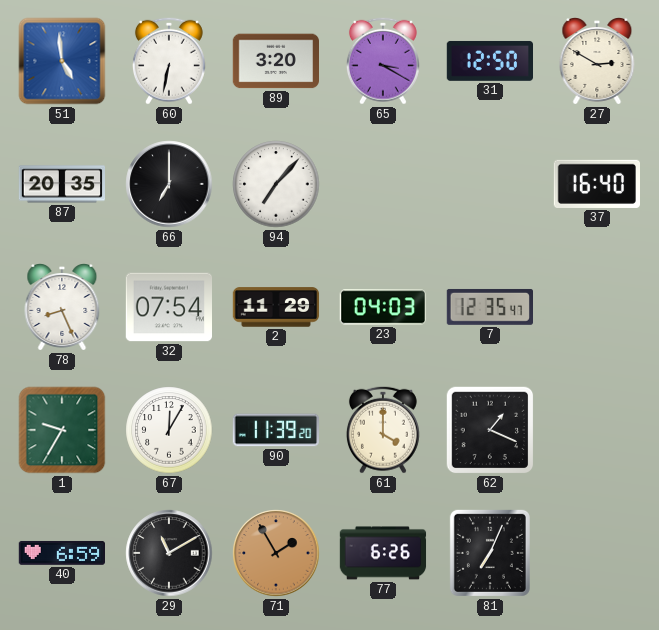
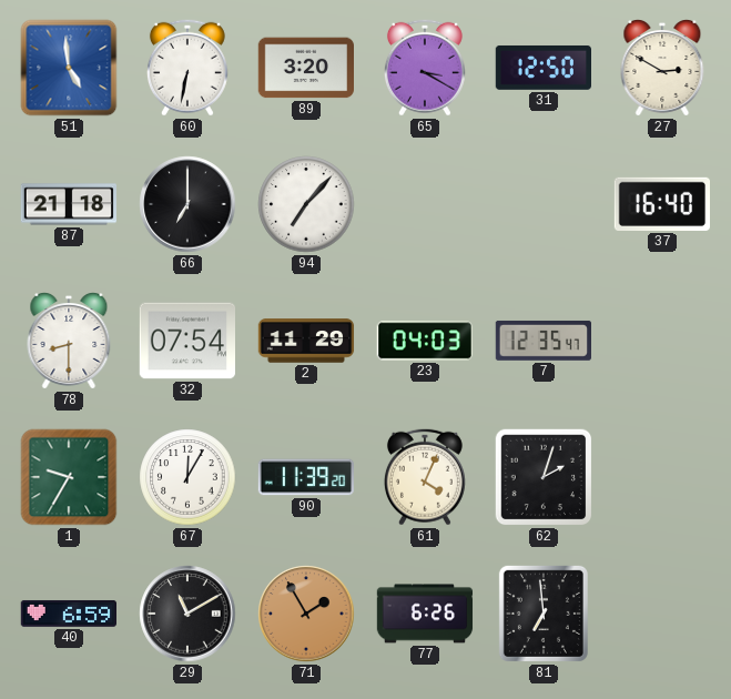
87: 20:35 -> 21:18
78: 8:26 -> 8:30
61: 4:00 -> 4:04
62: 1:19 -> 2:03
81: 7:04 -> 6:59
